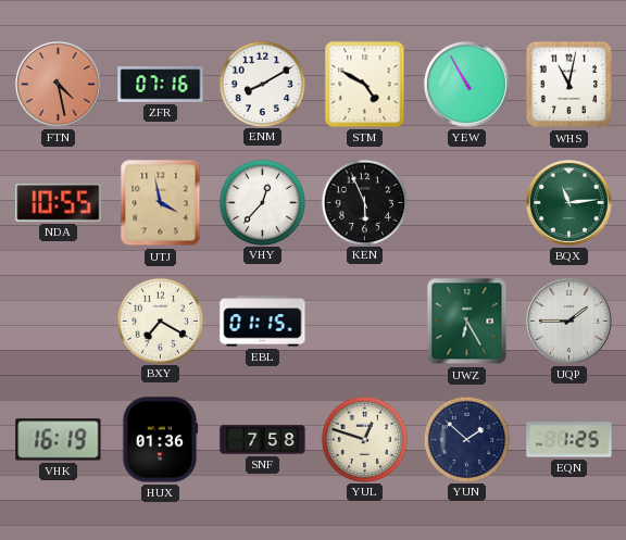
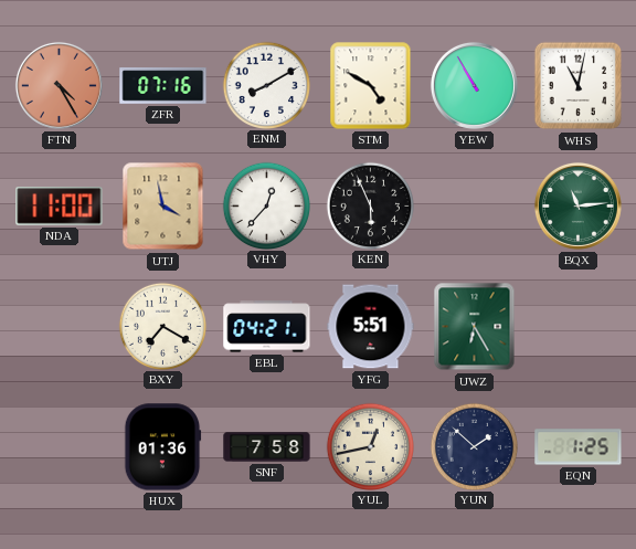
FTN: 4:28 -> 4:25
NDA: 10:55 -> 11:00
EBL: 01:15 -> 04:21
YFG: none -> 5:51
UQP: 1:45 -> none
VHK: 16:19 -> none
YUL: 12:48 -> 12:43
